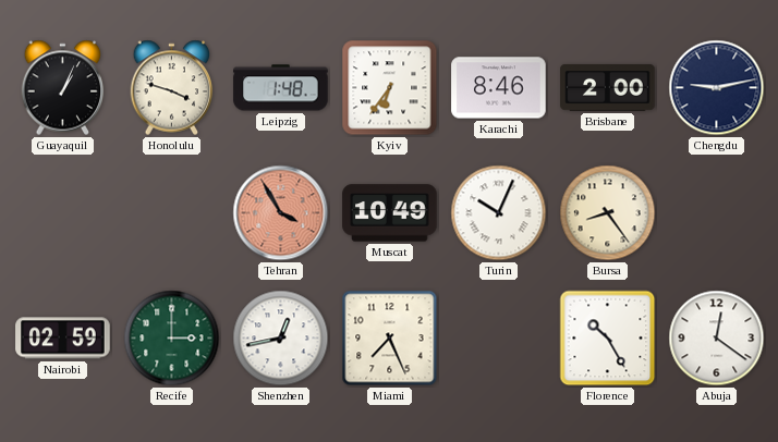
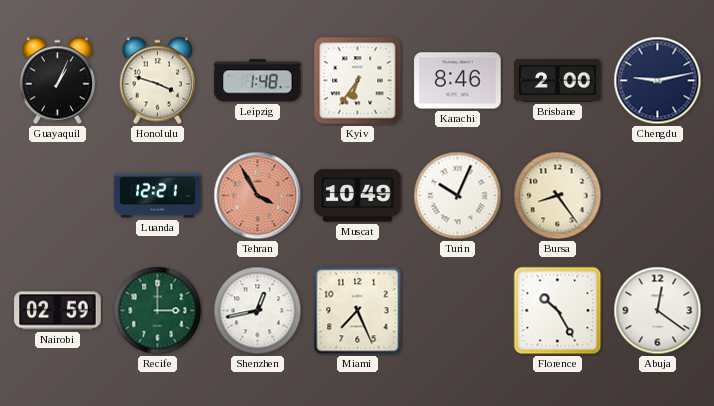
Luanda: none -> 12:21
